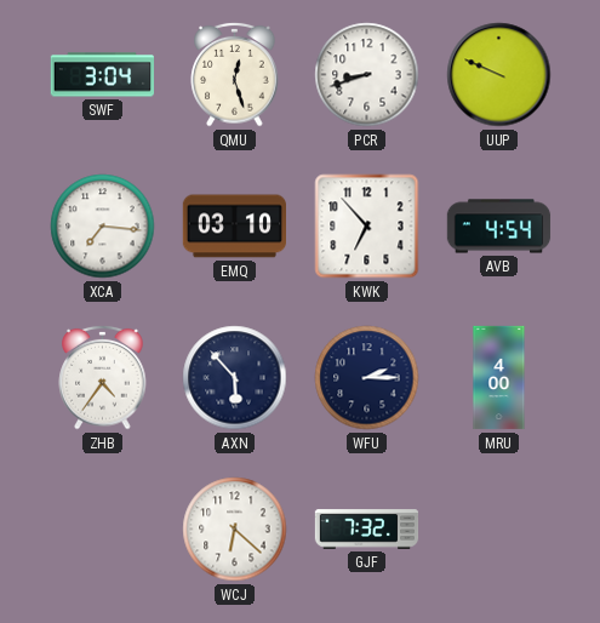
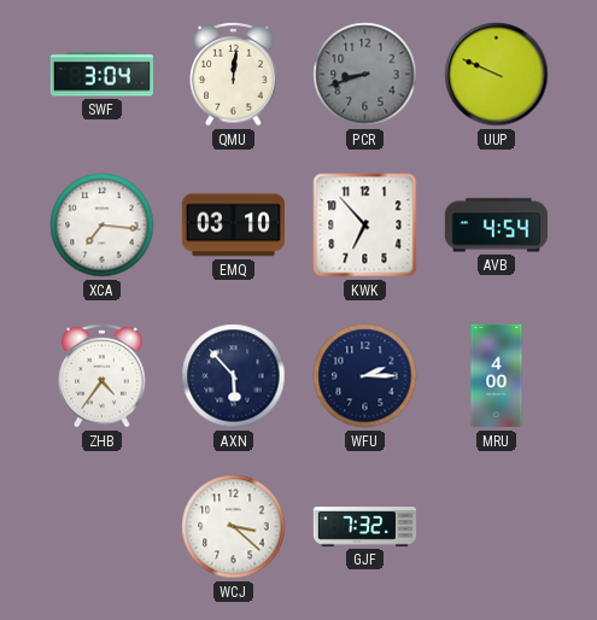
QMU: 12:27 -> 12:01
PCR dial: white -> grey
WCJ: 6:22 -> 3:22
